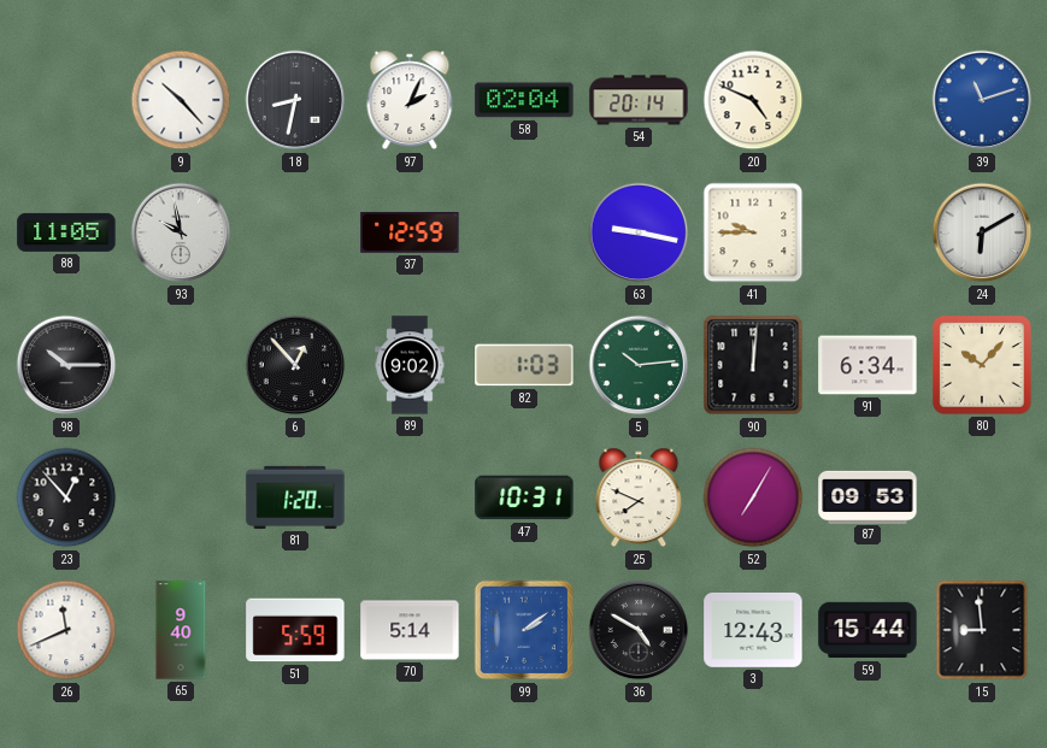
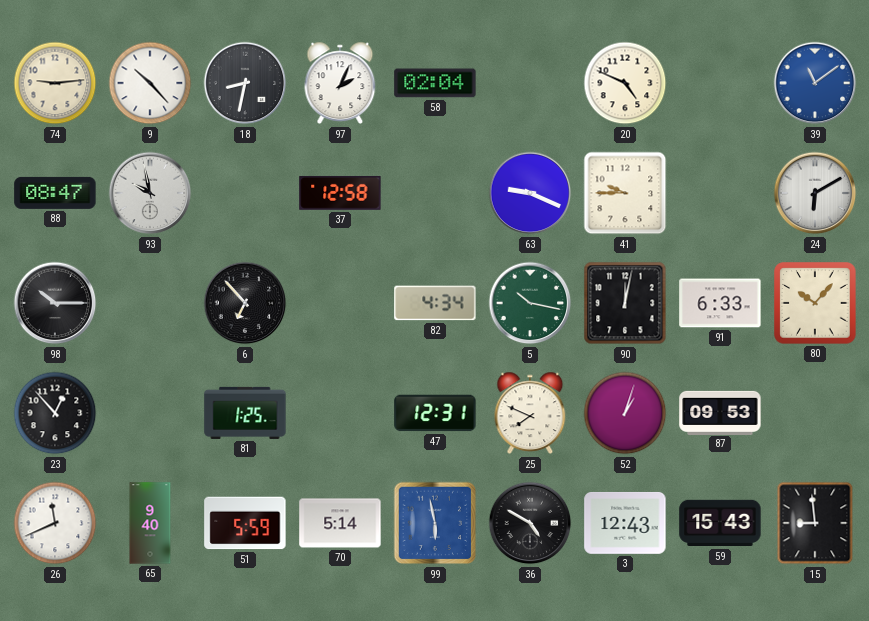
74: none -> 9:14
54: 20:14 -> none
39: 11:12 -> 11:09
88: 11:05 -> 08:47
37: 12:59 -> 12:58
63: 9:17 -> 9:19
6: 12:53 -> 6:53
89: 9:02 -> none
82: 1:03 -> 4:34
5: 10:14 -> 10:17
90: 12:01 -> 12:02
91: 6:34 -> 6:33
81: 1:20 -> 1:25
47: 10:31 -> 12:31
52: 7:05 -> 1:03
99: 2:09 -> 5:58
59: 15:44 -> 15:43
